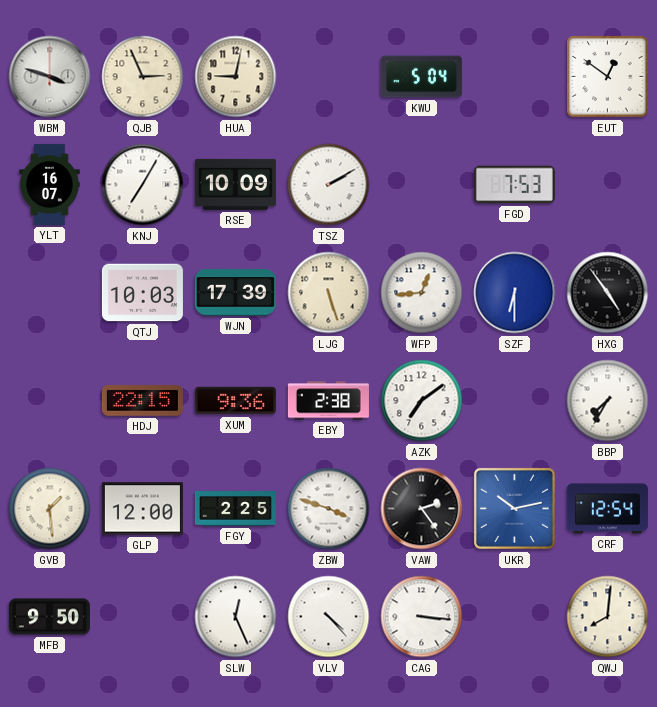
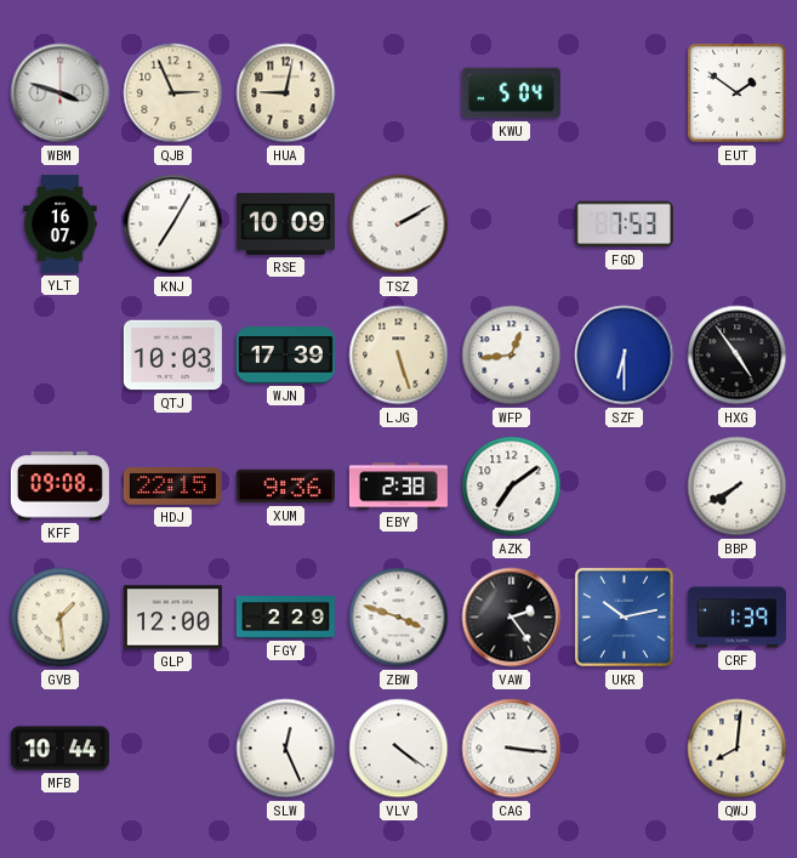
EUT: 12:51 -> 1:51
KFF: none -> 09:08
BBP: 7:35 -> 7:40
FGY: 2:25 -> 2:29
CRF: 12:54 -> 1:39
MFB: 9:50 -> 10:44
VLV: 4:23 -> 4:21
